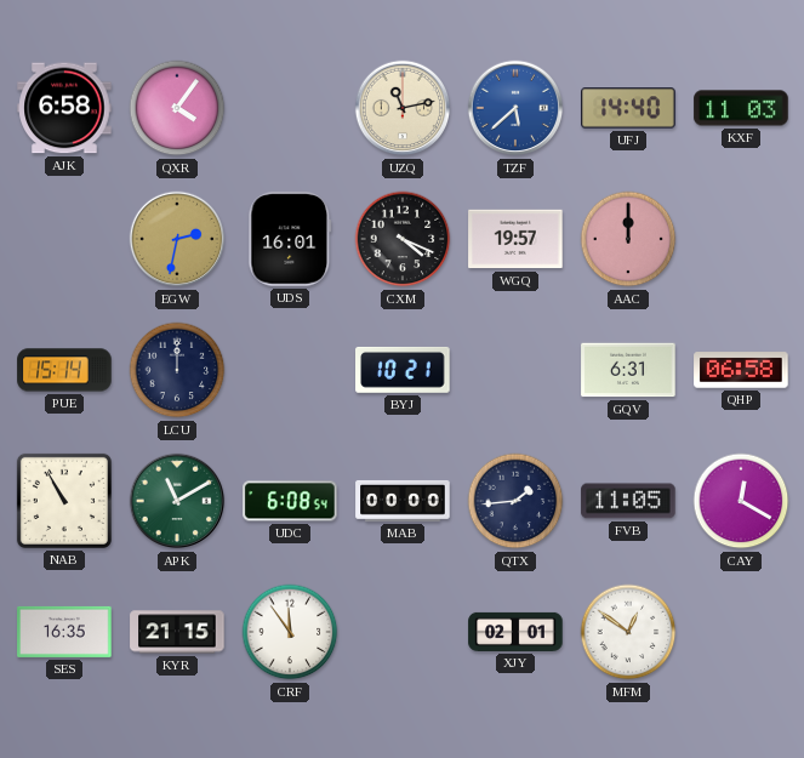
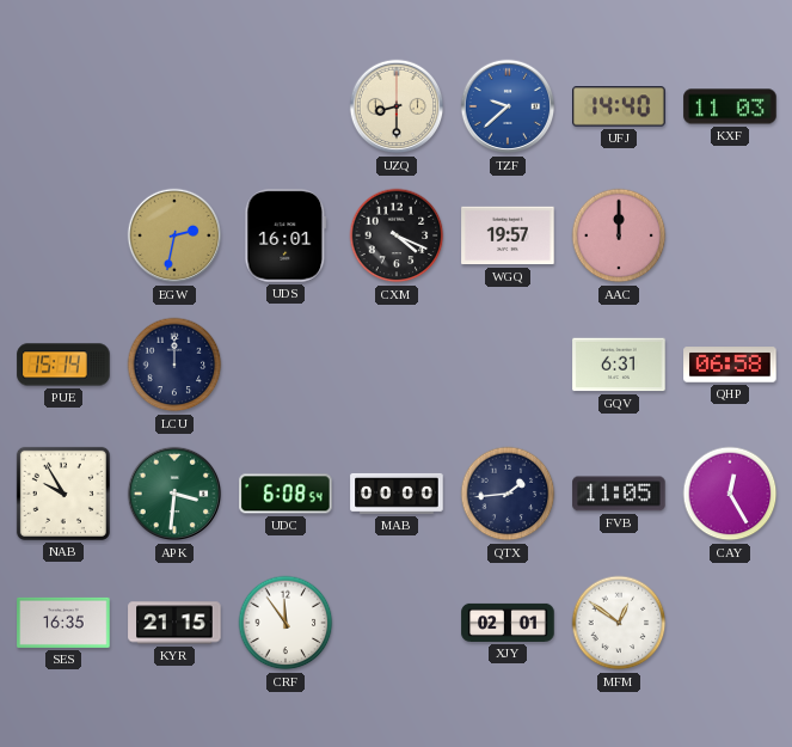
AJK: 6:58 -> none
QXR: 4:06 -> none
UZQ: 11:13 -> 8:30
TZF: 5:38 -> 9:38
BYJ: 10:21 -> none
NAB: 10:55 -> 9:55
APK: 11:10 -> 3:31
CAY: 12:20 -> 12:25
